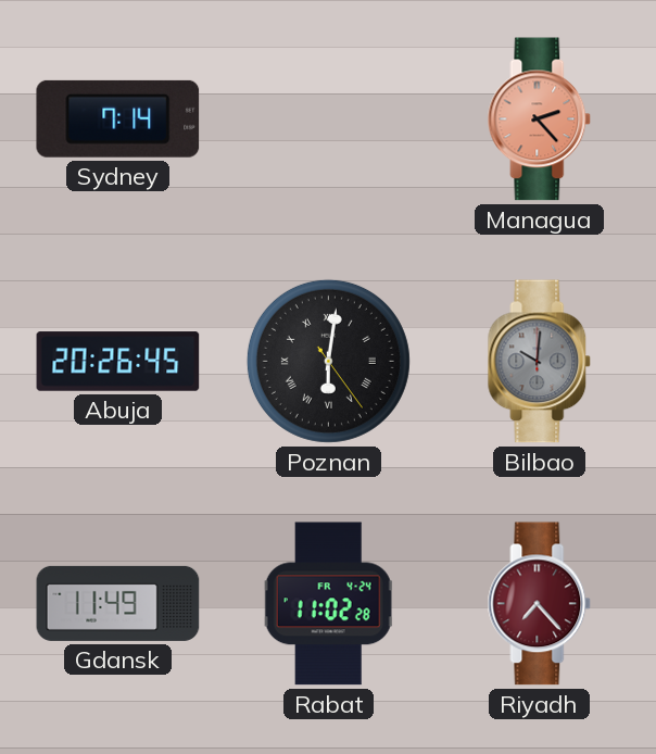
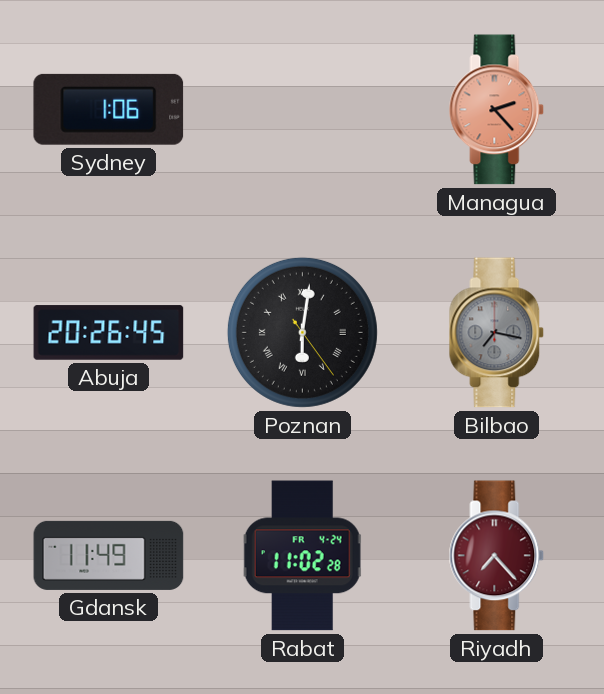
Sydney: 7:14 -> 1:06
Bilbao: 10:01 -> 7:17
